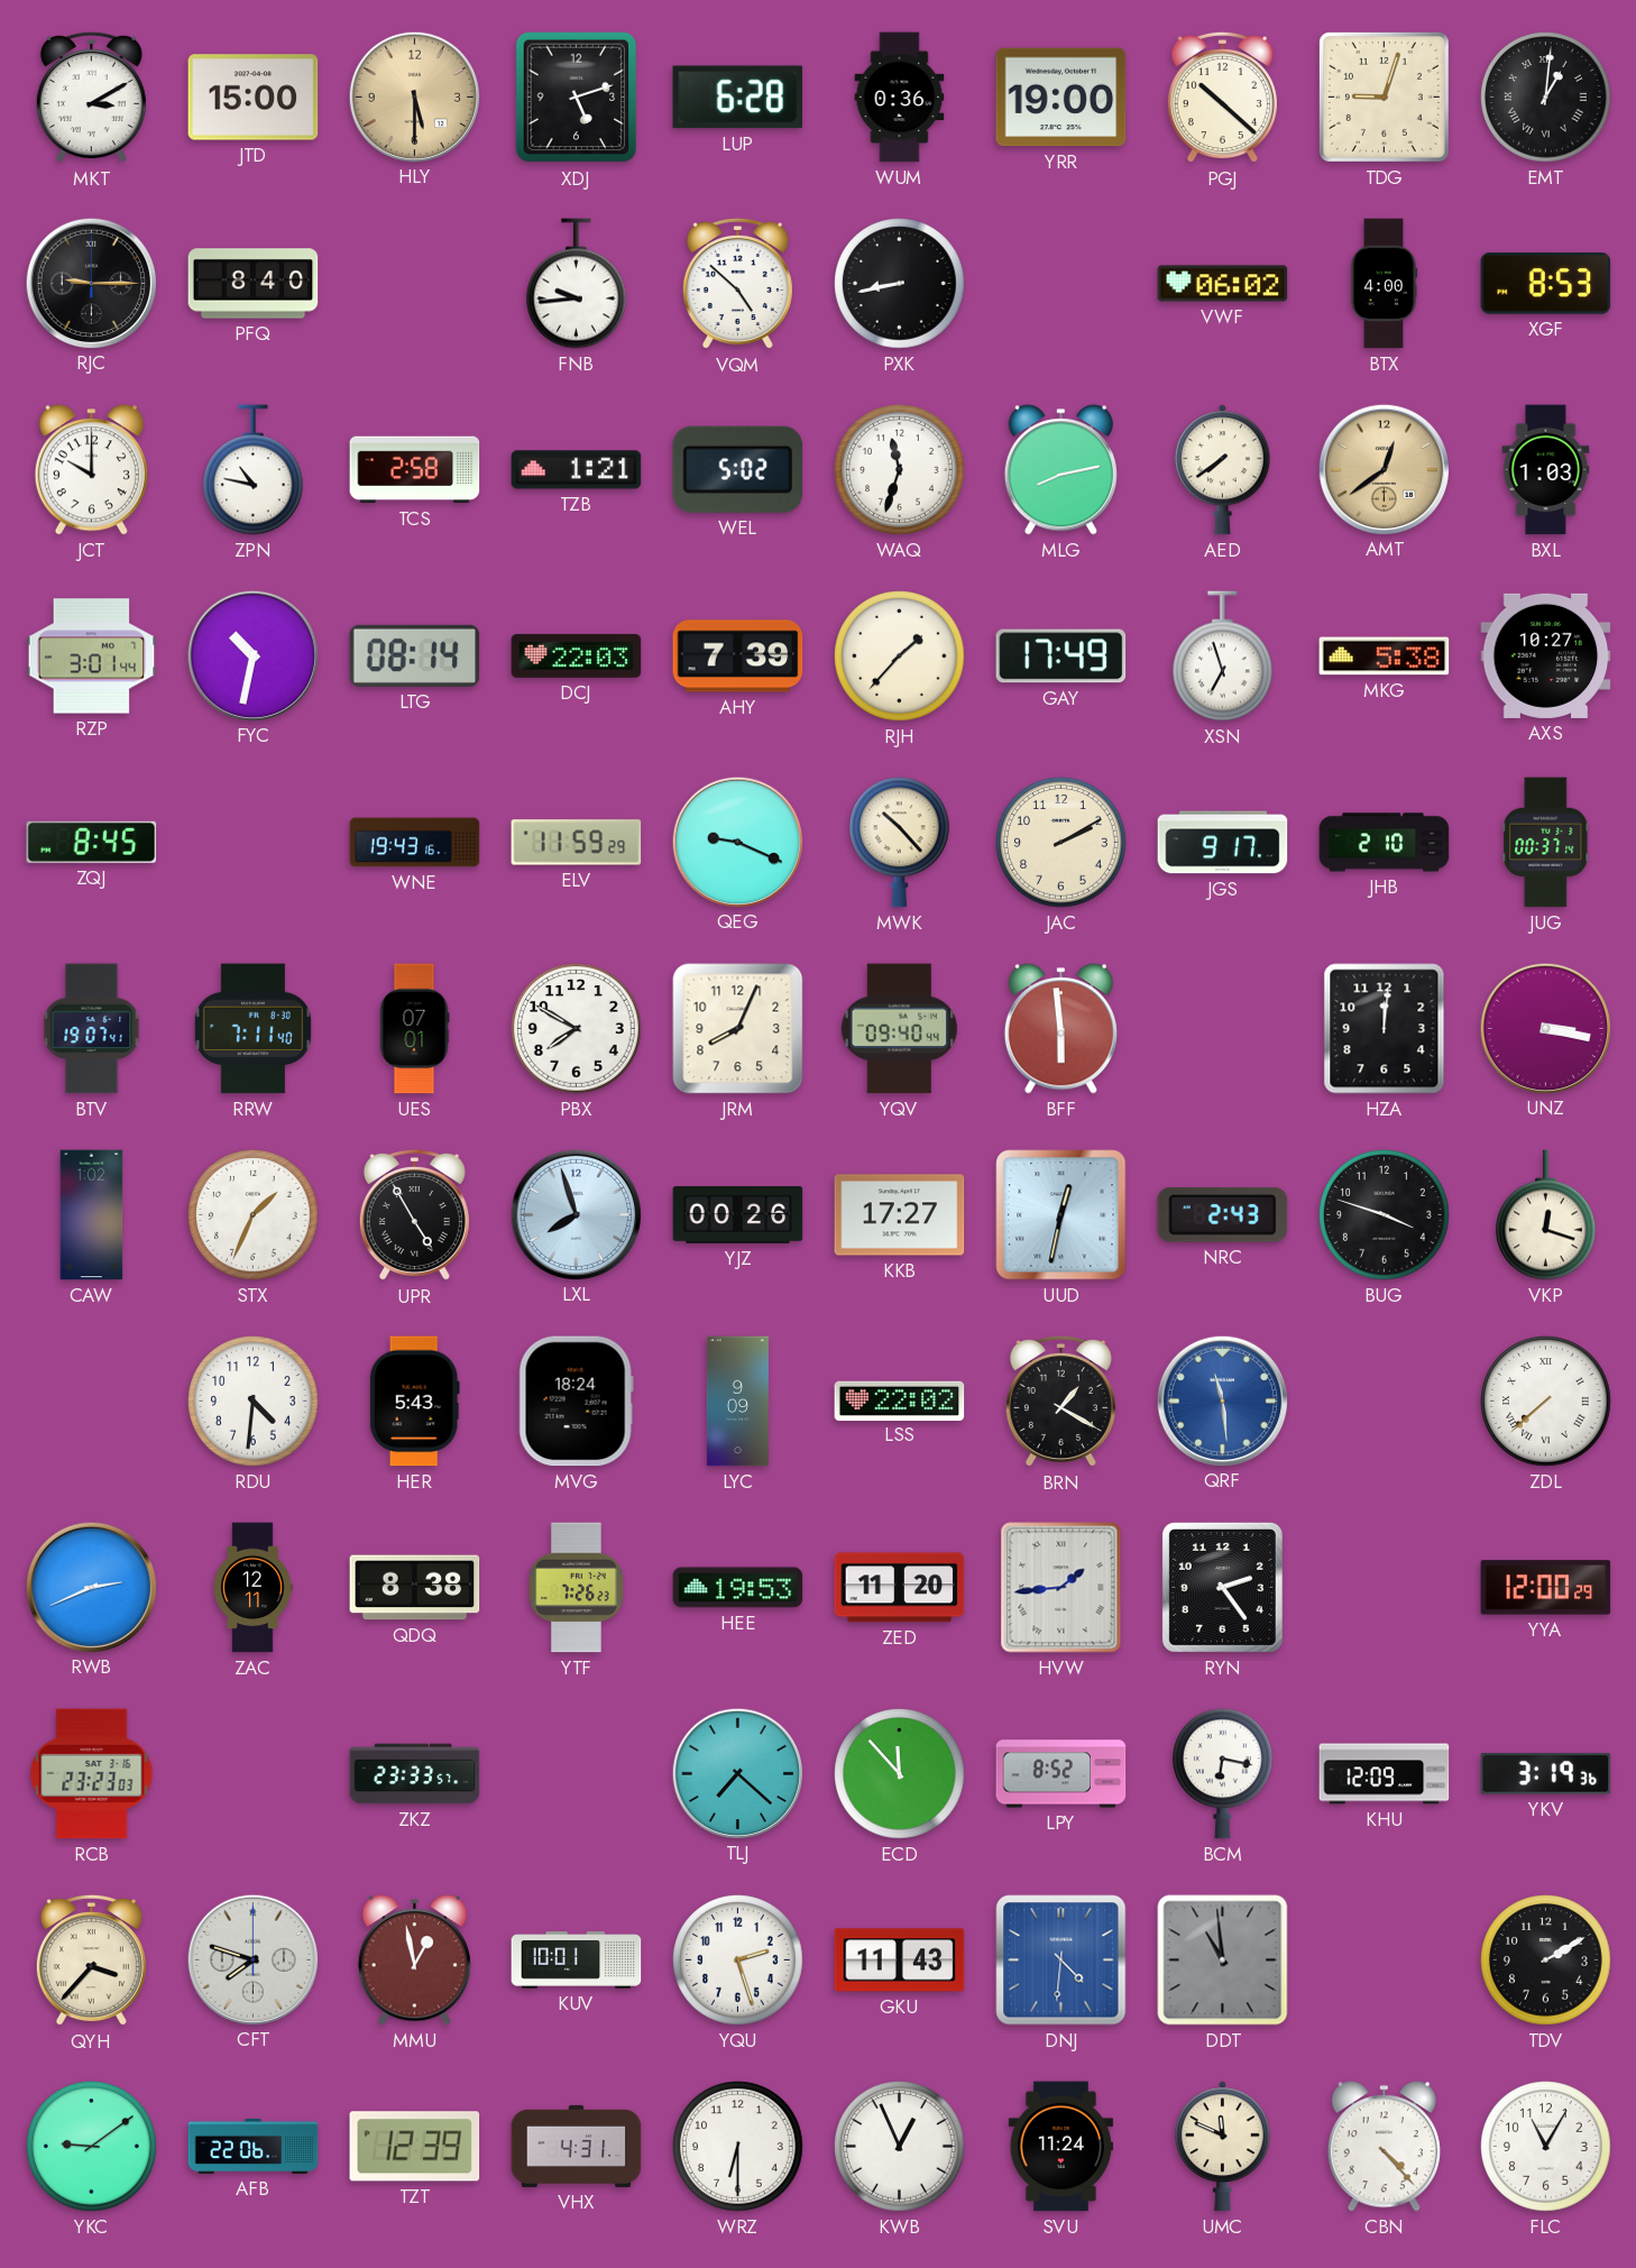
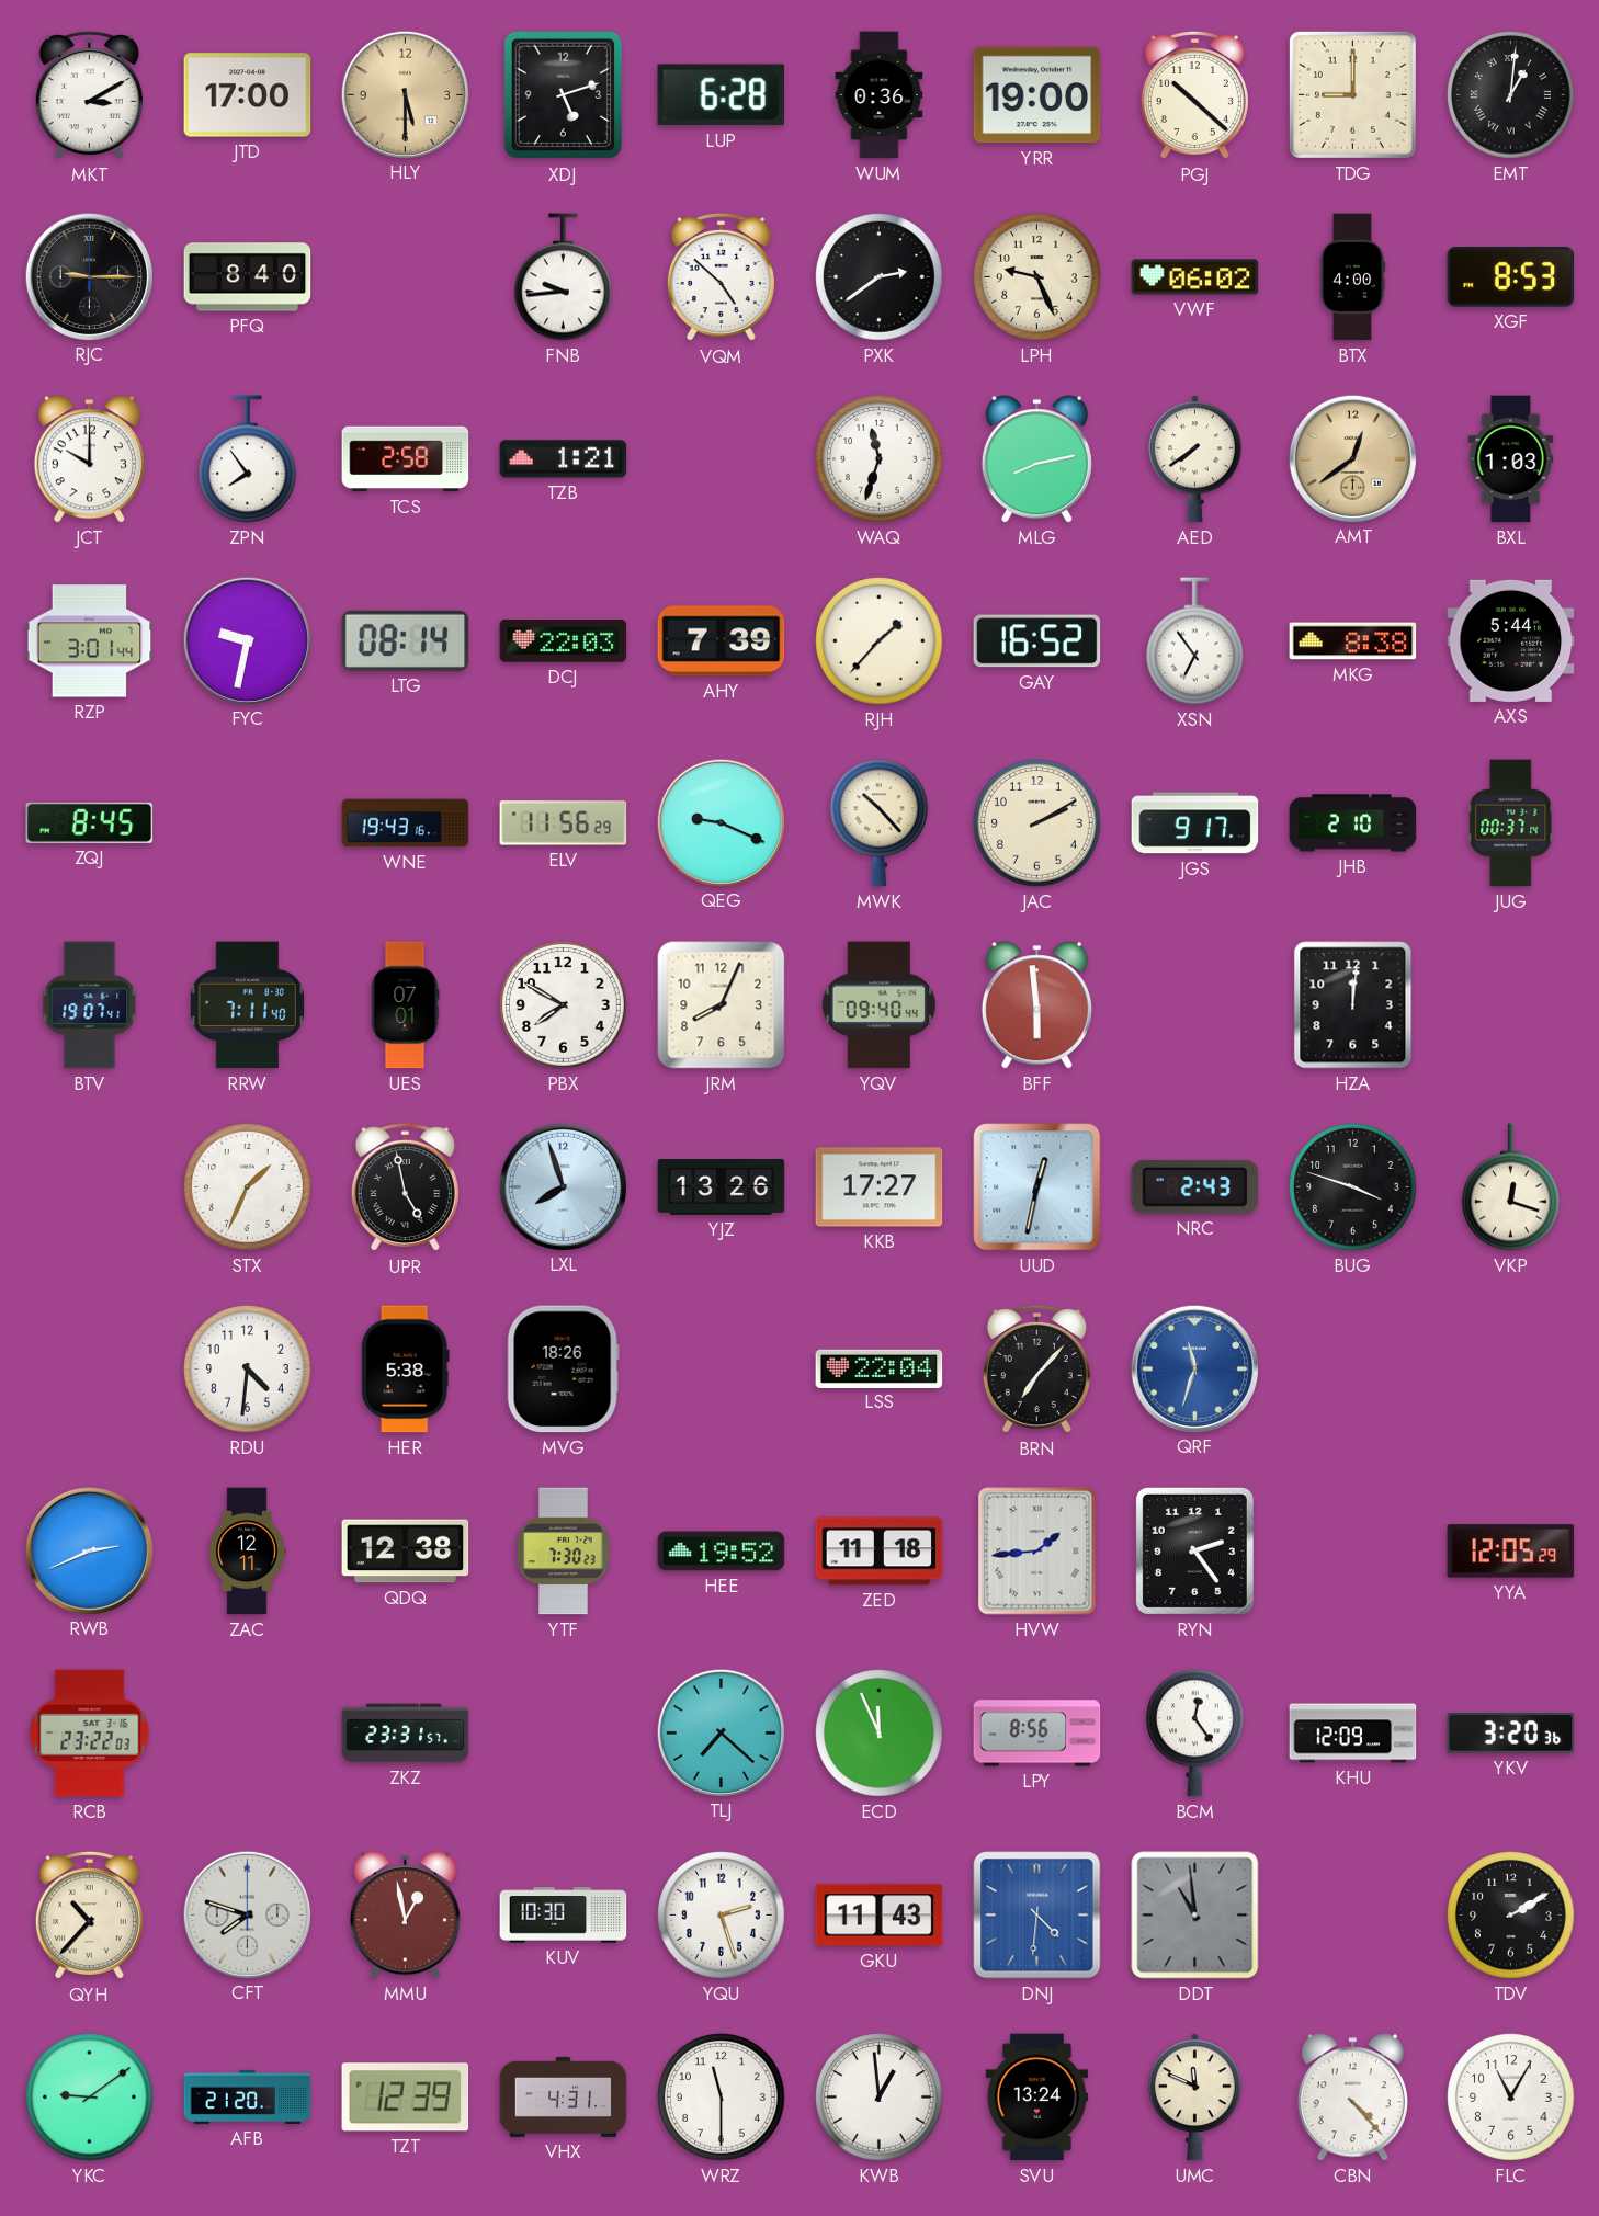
JTD: 15:00 -> 17:00
TDG: 9:03 -> 9:00
PXK: 8:43 -> 2:39
LPH: none -> 9:26
ZPN: 10:47 -> 7:54
WEL: 5:02 -> none
FYC: 10:32 -> 9:32
GAY: 17:49 -> 16:52
XSN: 6:57 -> 6:54
MKG: 5:38 -> 8:38
AXS: 10:27 -> 5:44
ELV: 11:59 -> 11:56
UNZ: 3:17 -> none
CAW: 1:02 -> none
UPR: 4:55 -> 4:58
YJZ: 00:26 -> 13:26
HER: 5:43 -> 5:38
MVG: 18:24 -> 18:26
LYC: 9:09 -> none
LSS: 22:02 -> 22:04
BRN: 1:20 -> 7:07
QRF: 11:29 -> 11:33
ZDL: 7:38 -> none
QDQ: 8:38 -> 12:38
YTF: 7:26 -> 7:30
HEE: 19:53 -> 19:52
ZED: 11:20 -> 11:18
YYA: 12:00 -> 12:05
RCB: 23:23 -> 23:22
ZKZ: 23:33 -> 23:31
ECD: 11:53 -> 11:56
LPY: 8:52 -> 8:56
BCM: 6:17 -> 12:24
YKV: 3:19 -> 3:20
QYH: 3:37 -> 10:37
KUV: 10:01 -> 10:30
AFB: 22:06 -> 21:20
WRZ: 6:30 -> 11:30
KWB: 12:56 -> 12:59
SVU: 11:24 -> 13:24
